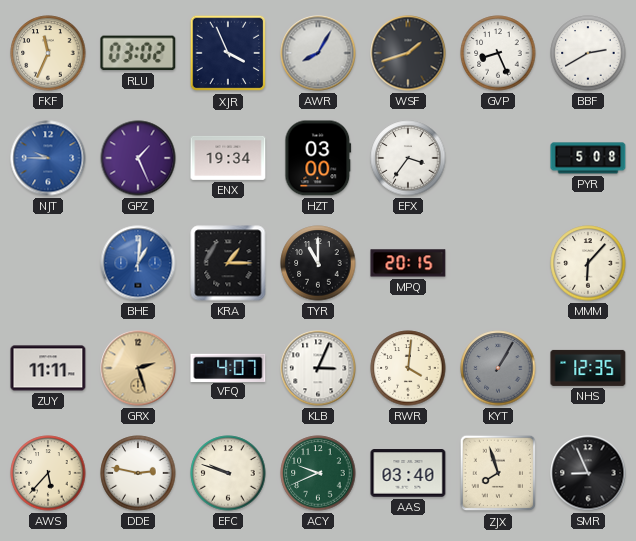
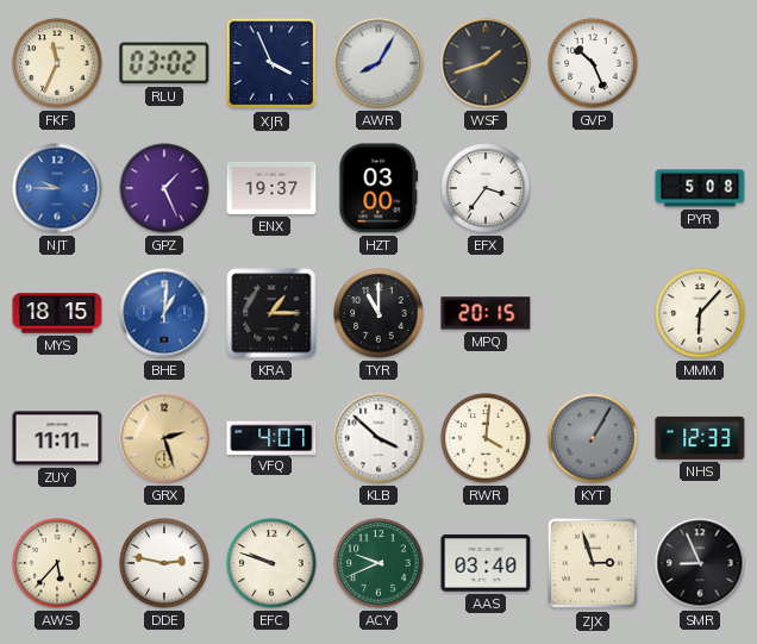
GVP: 8:26 -> 10:26
BBF: 2:40 -> none
ENX: 19:34 -> 19:37
MYS: none -> 18:15
KLB: 3:04 -> 3:52
NHS: 12:35 -> 12:33
ZJX: 7:57 -> 2:57
